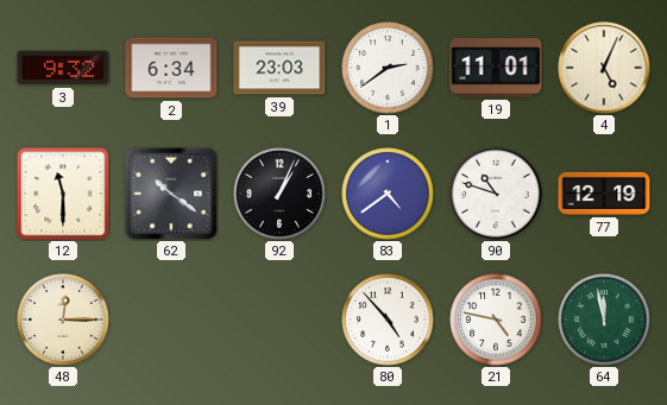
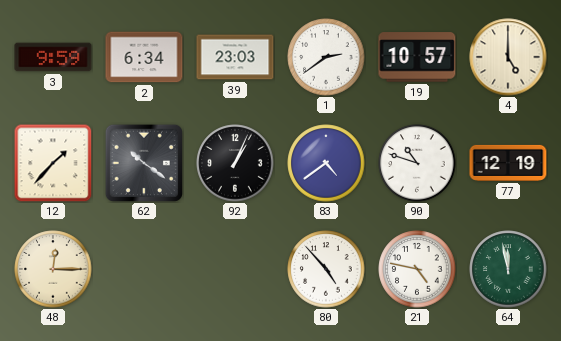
3: 9:32 -> 9:59
19: 11:01 -> 10:57
4: 5:04 -> 5:00
12: 11:30 -> 1:37
